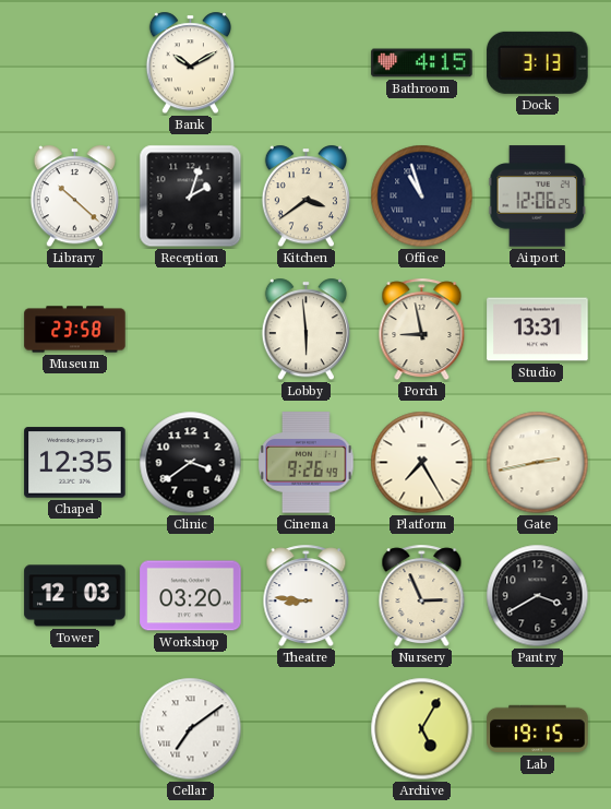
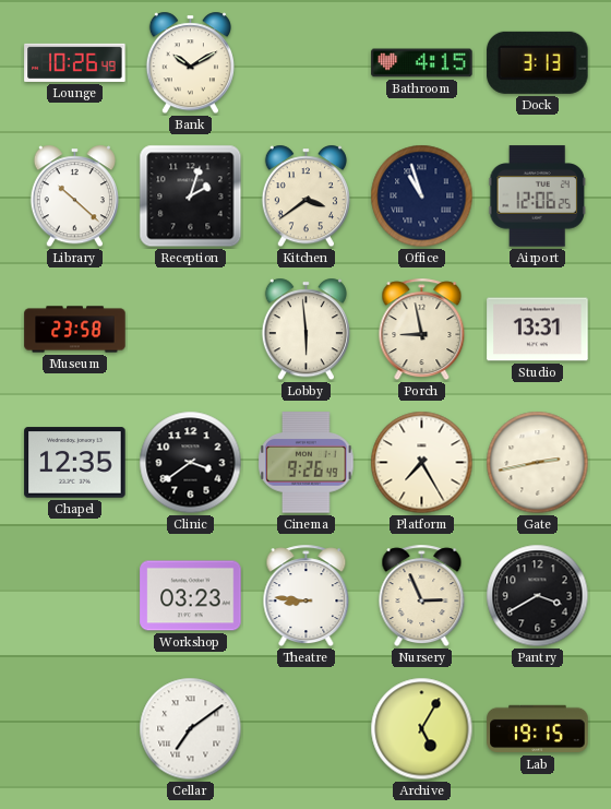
Lounge: none -> 10:26
Tower: 12:03 -> none
Workshop: 03:20 -> 03:23
